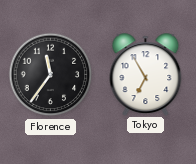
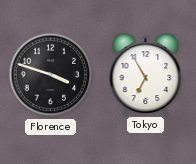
Florence: 11:36 -> 3:48
